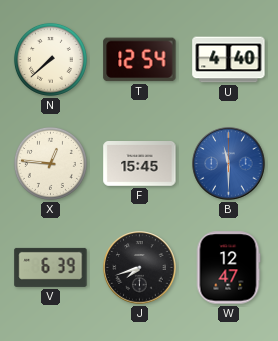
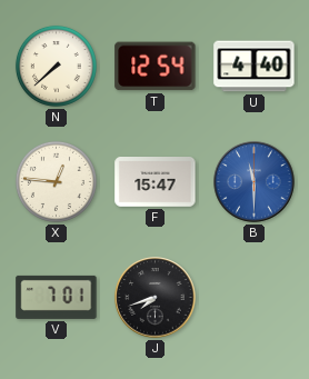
F: 15:45 -> 15:47
V: 6:39 -> 7:01
W: 12:47 -> none
